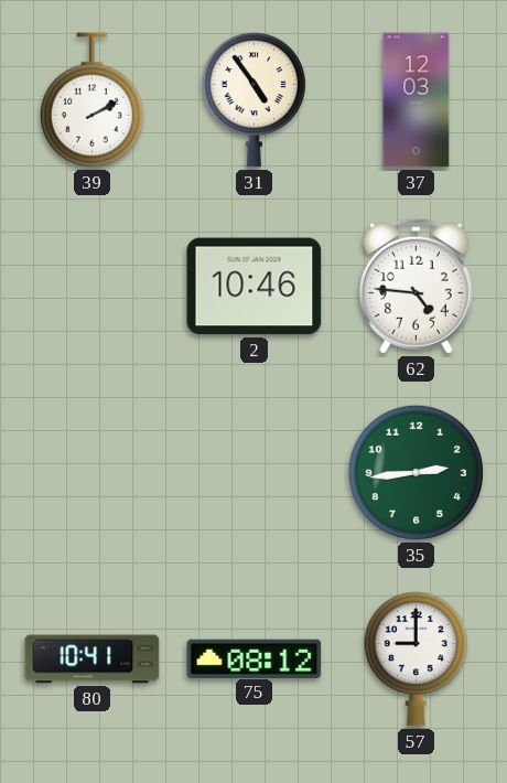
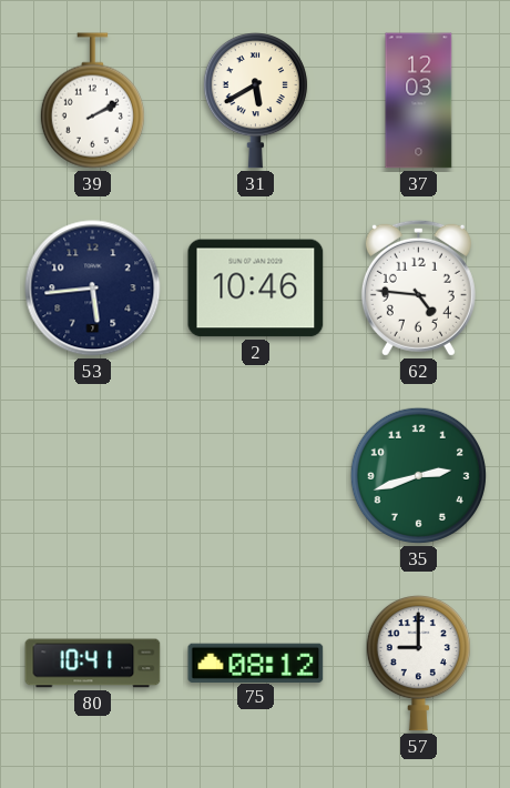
31: 4:54 -> 5:40
53: none -> 5:44
35: 2:44 -> 2:42
